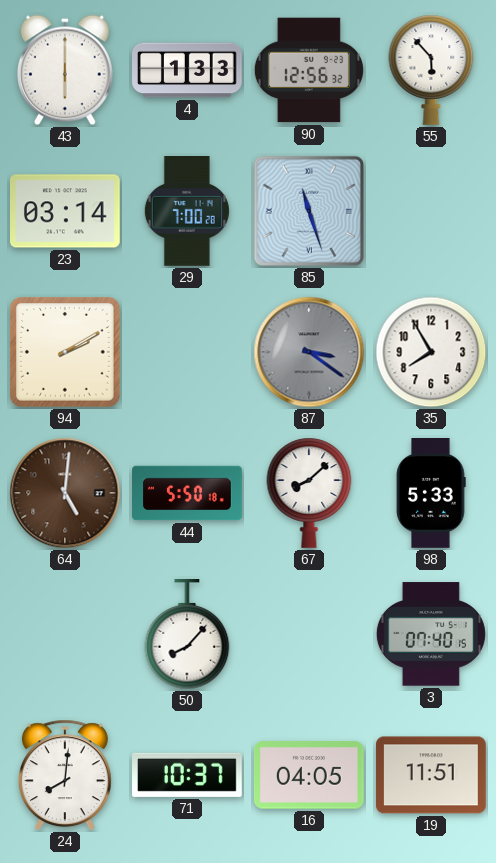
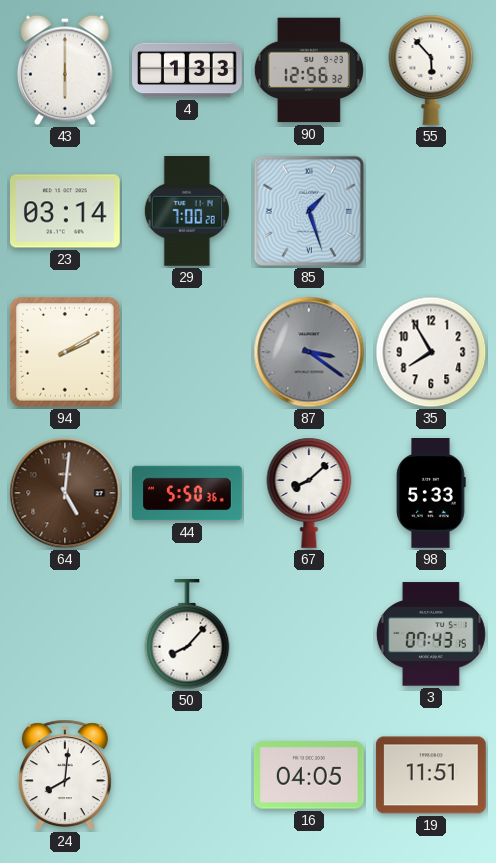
85: 11:27 -> 1:27
44: 5:50:18 -> 5:50:36
3: 07:40 -> 07:43
71: 10:37 -> none
